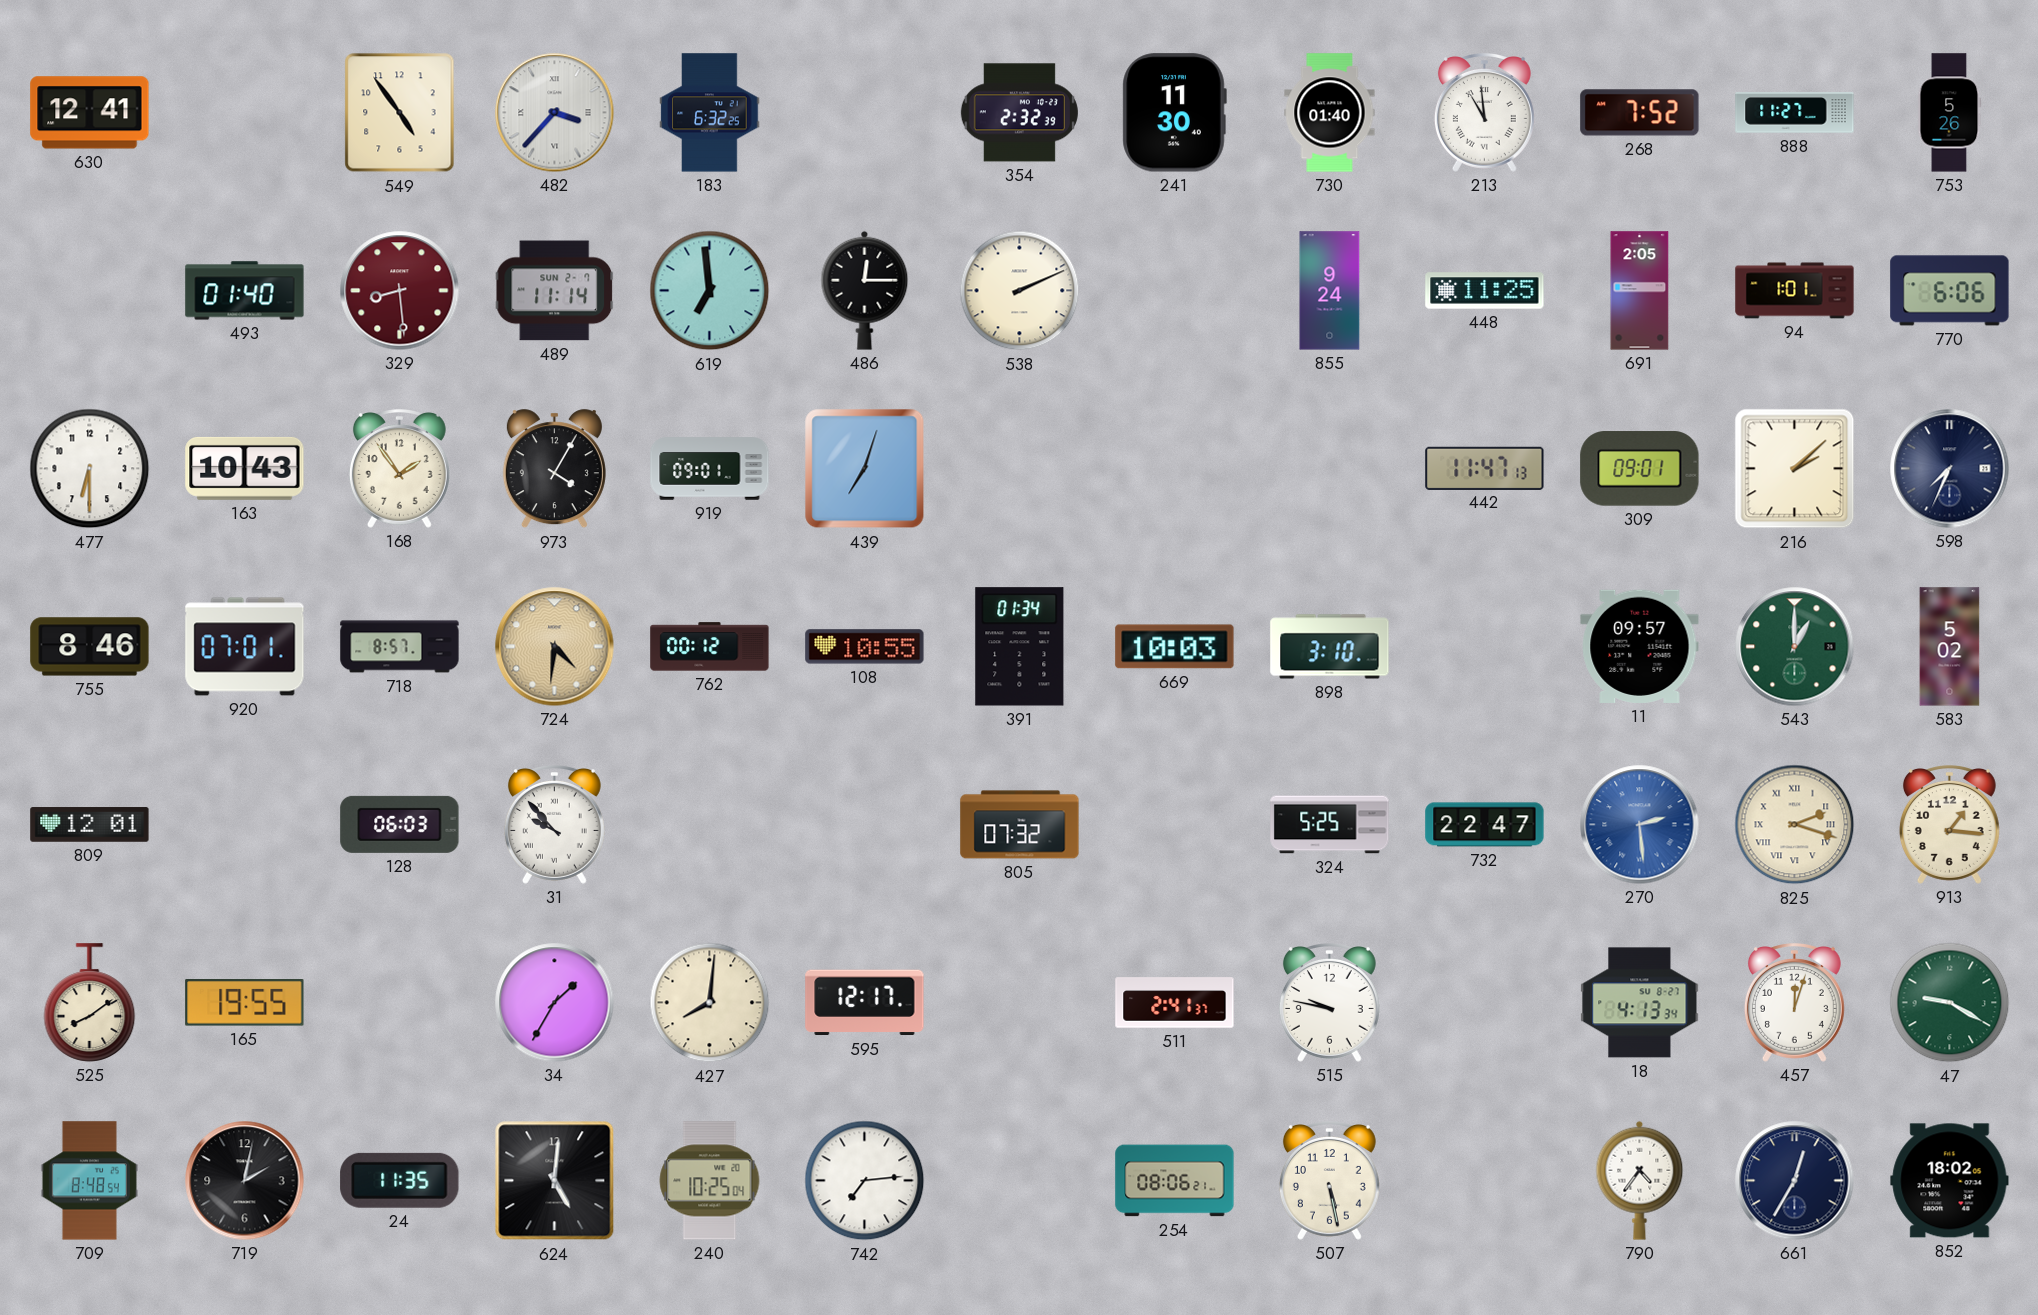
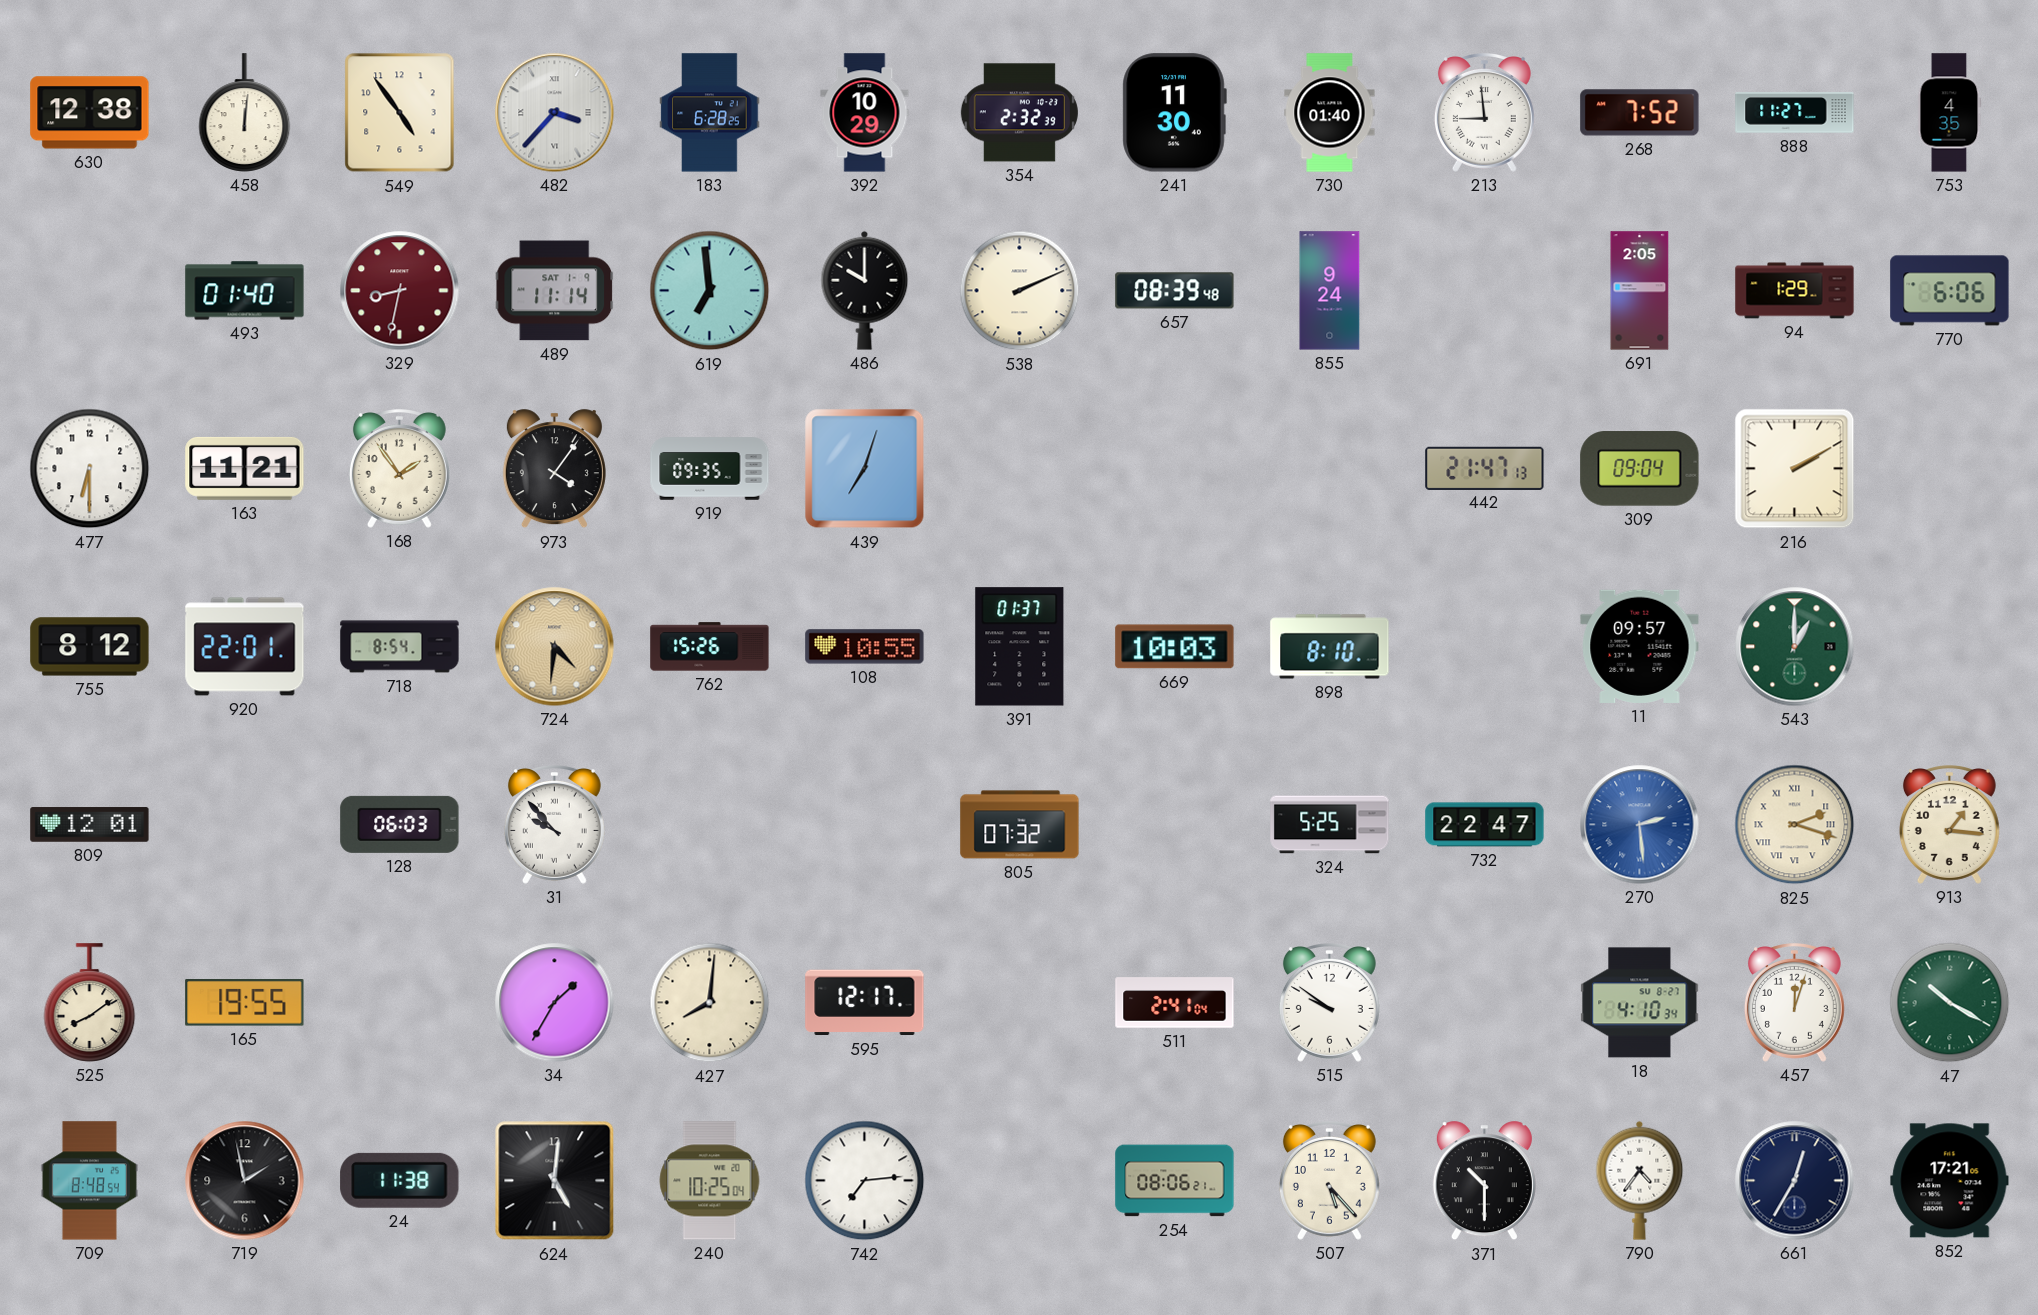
630: 12:41 -> 12:38
458: none -> 12:01
183: 6:32 -> 6:28
392: none -> 10:29
213: 10:59 -> 8:59
753: 5:26 -> 4:35
329: 8:29 -> 8:32
489 date: SUN 2-7 -> SAT 1-9
486: 12:15 -> 10:00
657: none -> 08:39
448: 11:25 -> none
94: 1:01 -> 1:29
163: 10:43 -> 11:21
973: 4:05 -> 4:06
919: 09:01 -> 09:35
442: 11:47 -> 21:47
309: 09:01 -> 09:04
216: 2:08 -> 2:10
598: 7:34 -> none
755: 8:46 -> 8:12
920: 07:01 -> 22:01
718: 8:57 -> 8:54
762: 00:12 -> 15:26
391: 01:34 -> 01:37
898: 3:10 -> 8:10
583: 5:02 -> none
511: 2:41:37 -> 2:41:04
515: 9:47 -> 9:51
18: 4:13 -> 4:10
47: 9:20 -> 10:20
719: 2:02 -> 1:58
24: 11:35 -> 11:38
507: 5:28 -> 5:23
371: none -> 10:30
852: 18:02 -> 17:21
